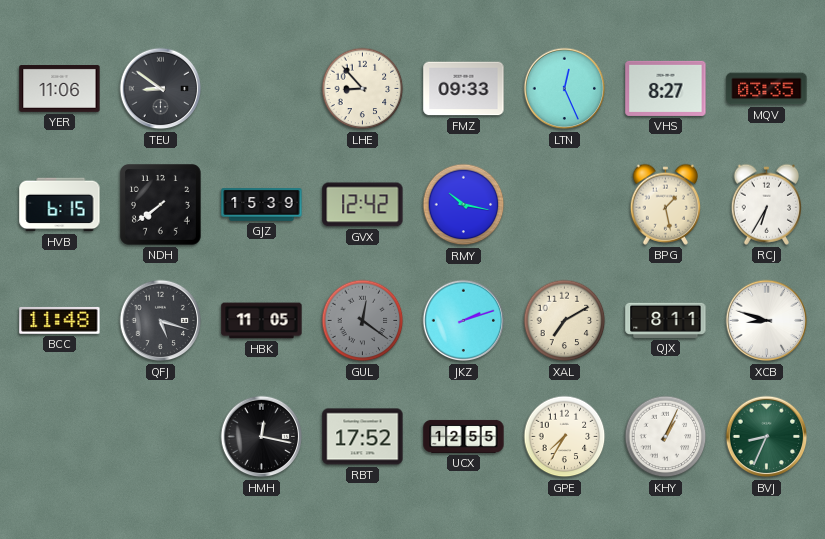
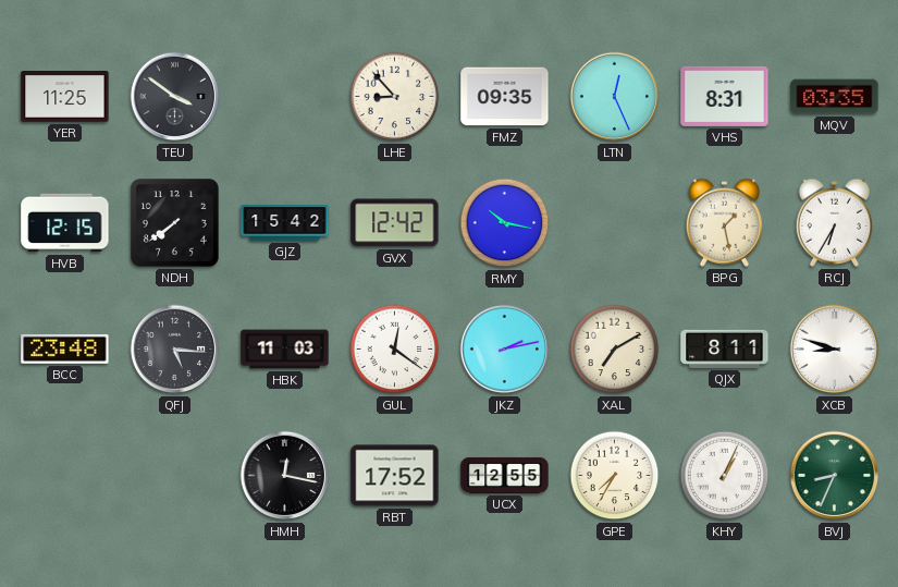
YER: 11:06 -> 11:25
TEU: 8:51 -> 3:51
FMZ: 09:33 -> 09:35
VHS: 8:27 -> 8:31
HVB: 6:15 -> 12:15
GJZ: 15:39 -> 15:42
BCC: 11:48 -> 23:48
QFJ: 5:18 -> 5:16
HBK: 11:05 -> 11:03
GUL dial: grey -> white
JKZ: 2:12 -> 2:13
